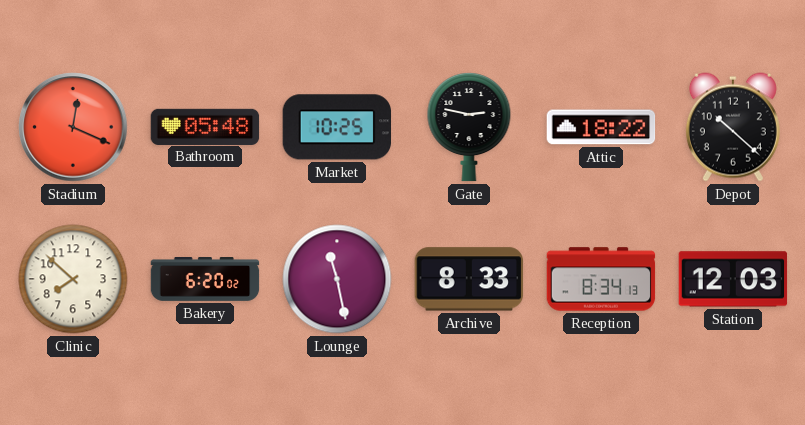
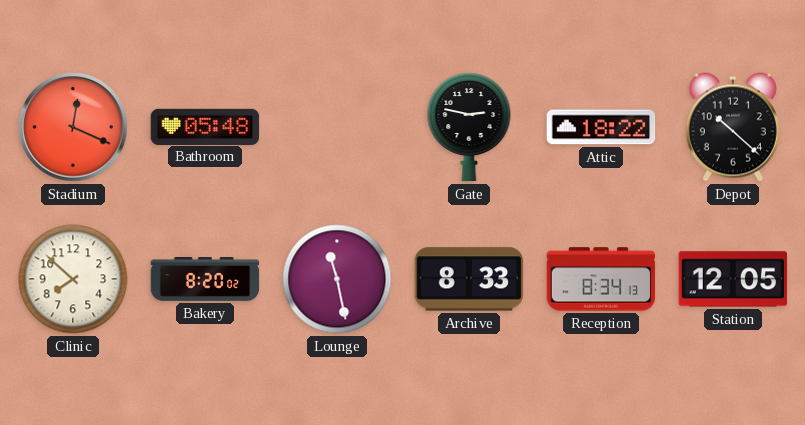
Market: 10:25 -> none
Bakery: 6:20 -> 8:20
Station: 12:03 -> 12:05
